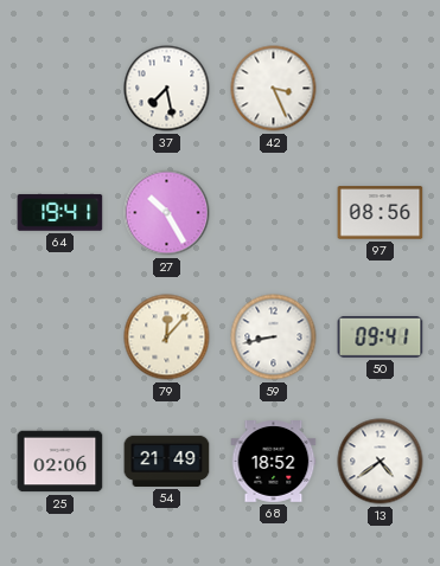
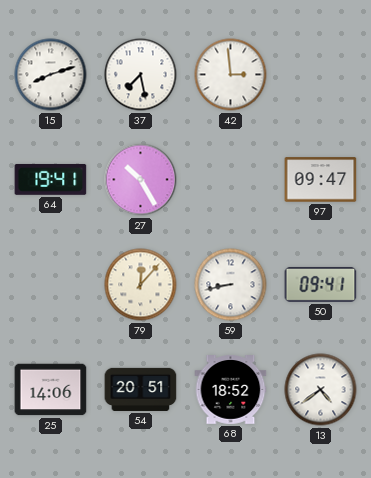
15: none -> 8:12
42: 3:26 -> 2:59
97: 08:56 -> 09:47
25: 02:06 -> 14:06
54: 21:49 -> 20:51
